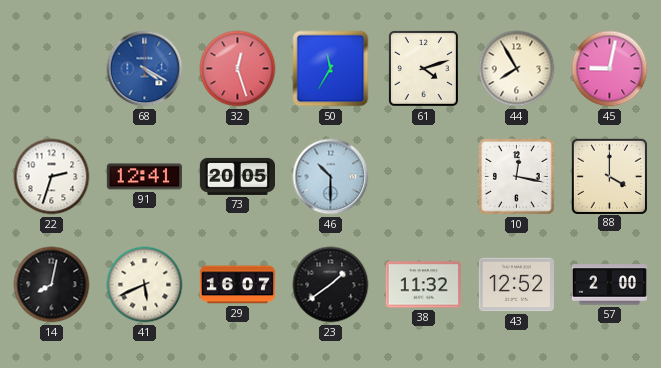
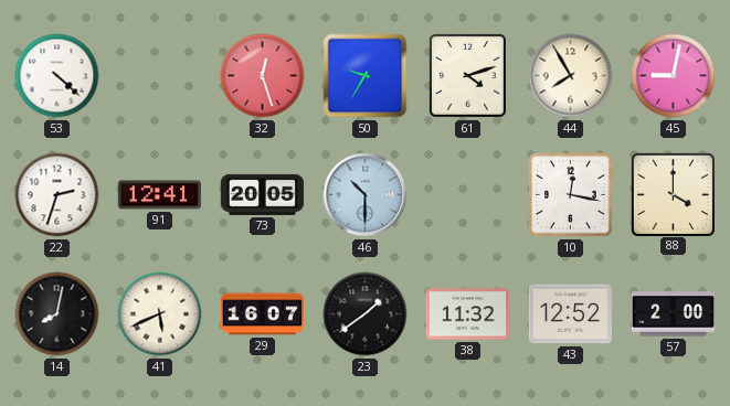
53: none -> 4:22
68: 4:20 -> none
50: 11:35 -> 9:35
